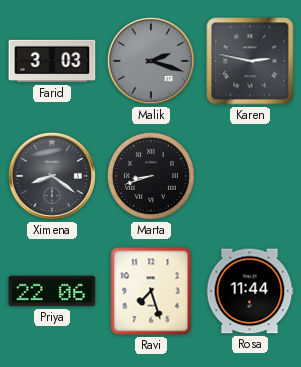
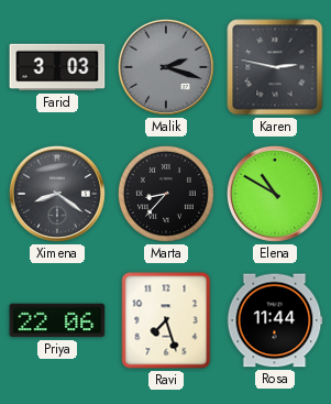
Marta: 8:42 -> 8:37
Elena: none -> 10:50
